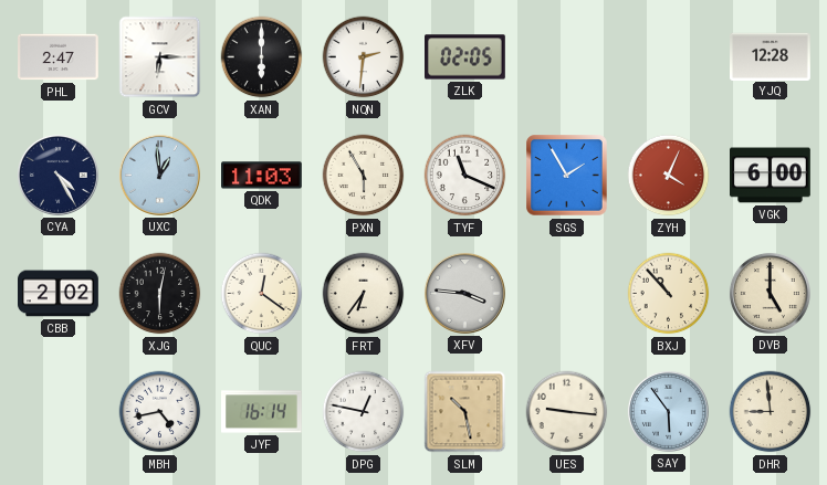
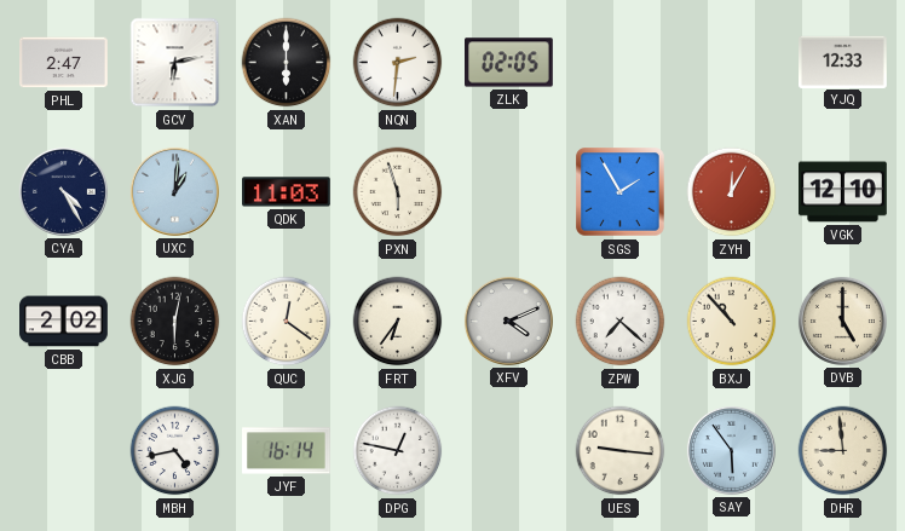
GCV: 6:15 -> 6:13
YJQ: 12:28 -> 12:33
UXC: 12:59 -> 1:01
PXN: 5:55 -> 5:57
TYF: 11:19 -> none
ZYH: 4:04 -> 12:05
VGK: 6:00 -> 12:10
XFV: 3:46 -> 4:11
ZPW: none -> 7:22
SLM: 10:28 -> none
